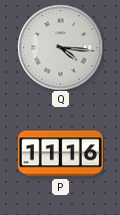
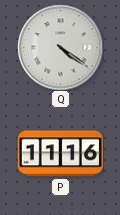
Q: 4:16 -> 4:21
